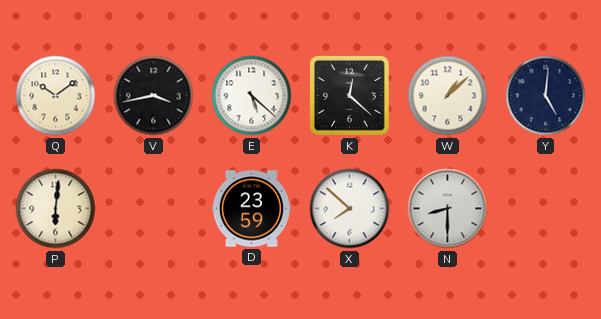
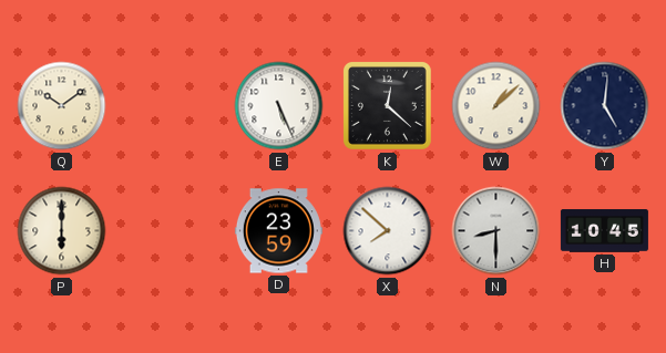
V: 3:43 -> none
E: 5:22 -> 5:26
P: 6:01 -> 6:00
H: none -> 10:45
